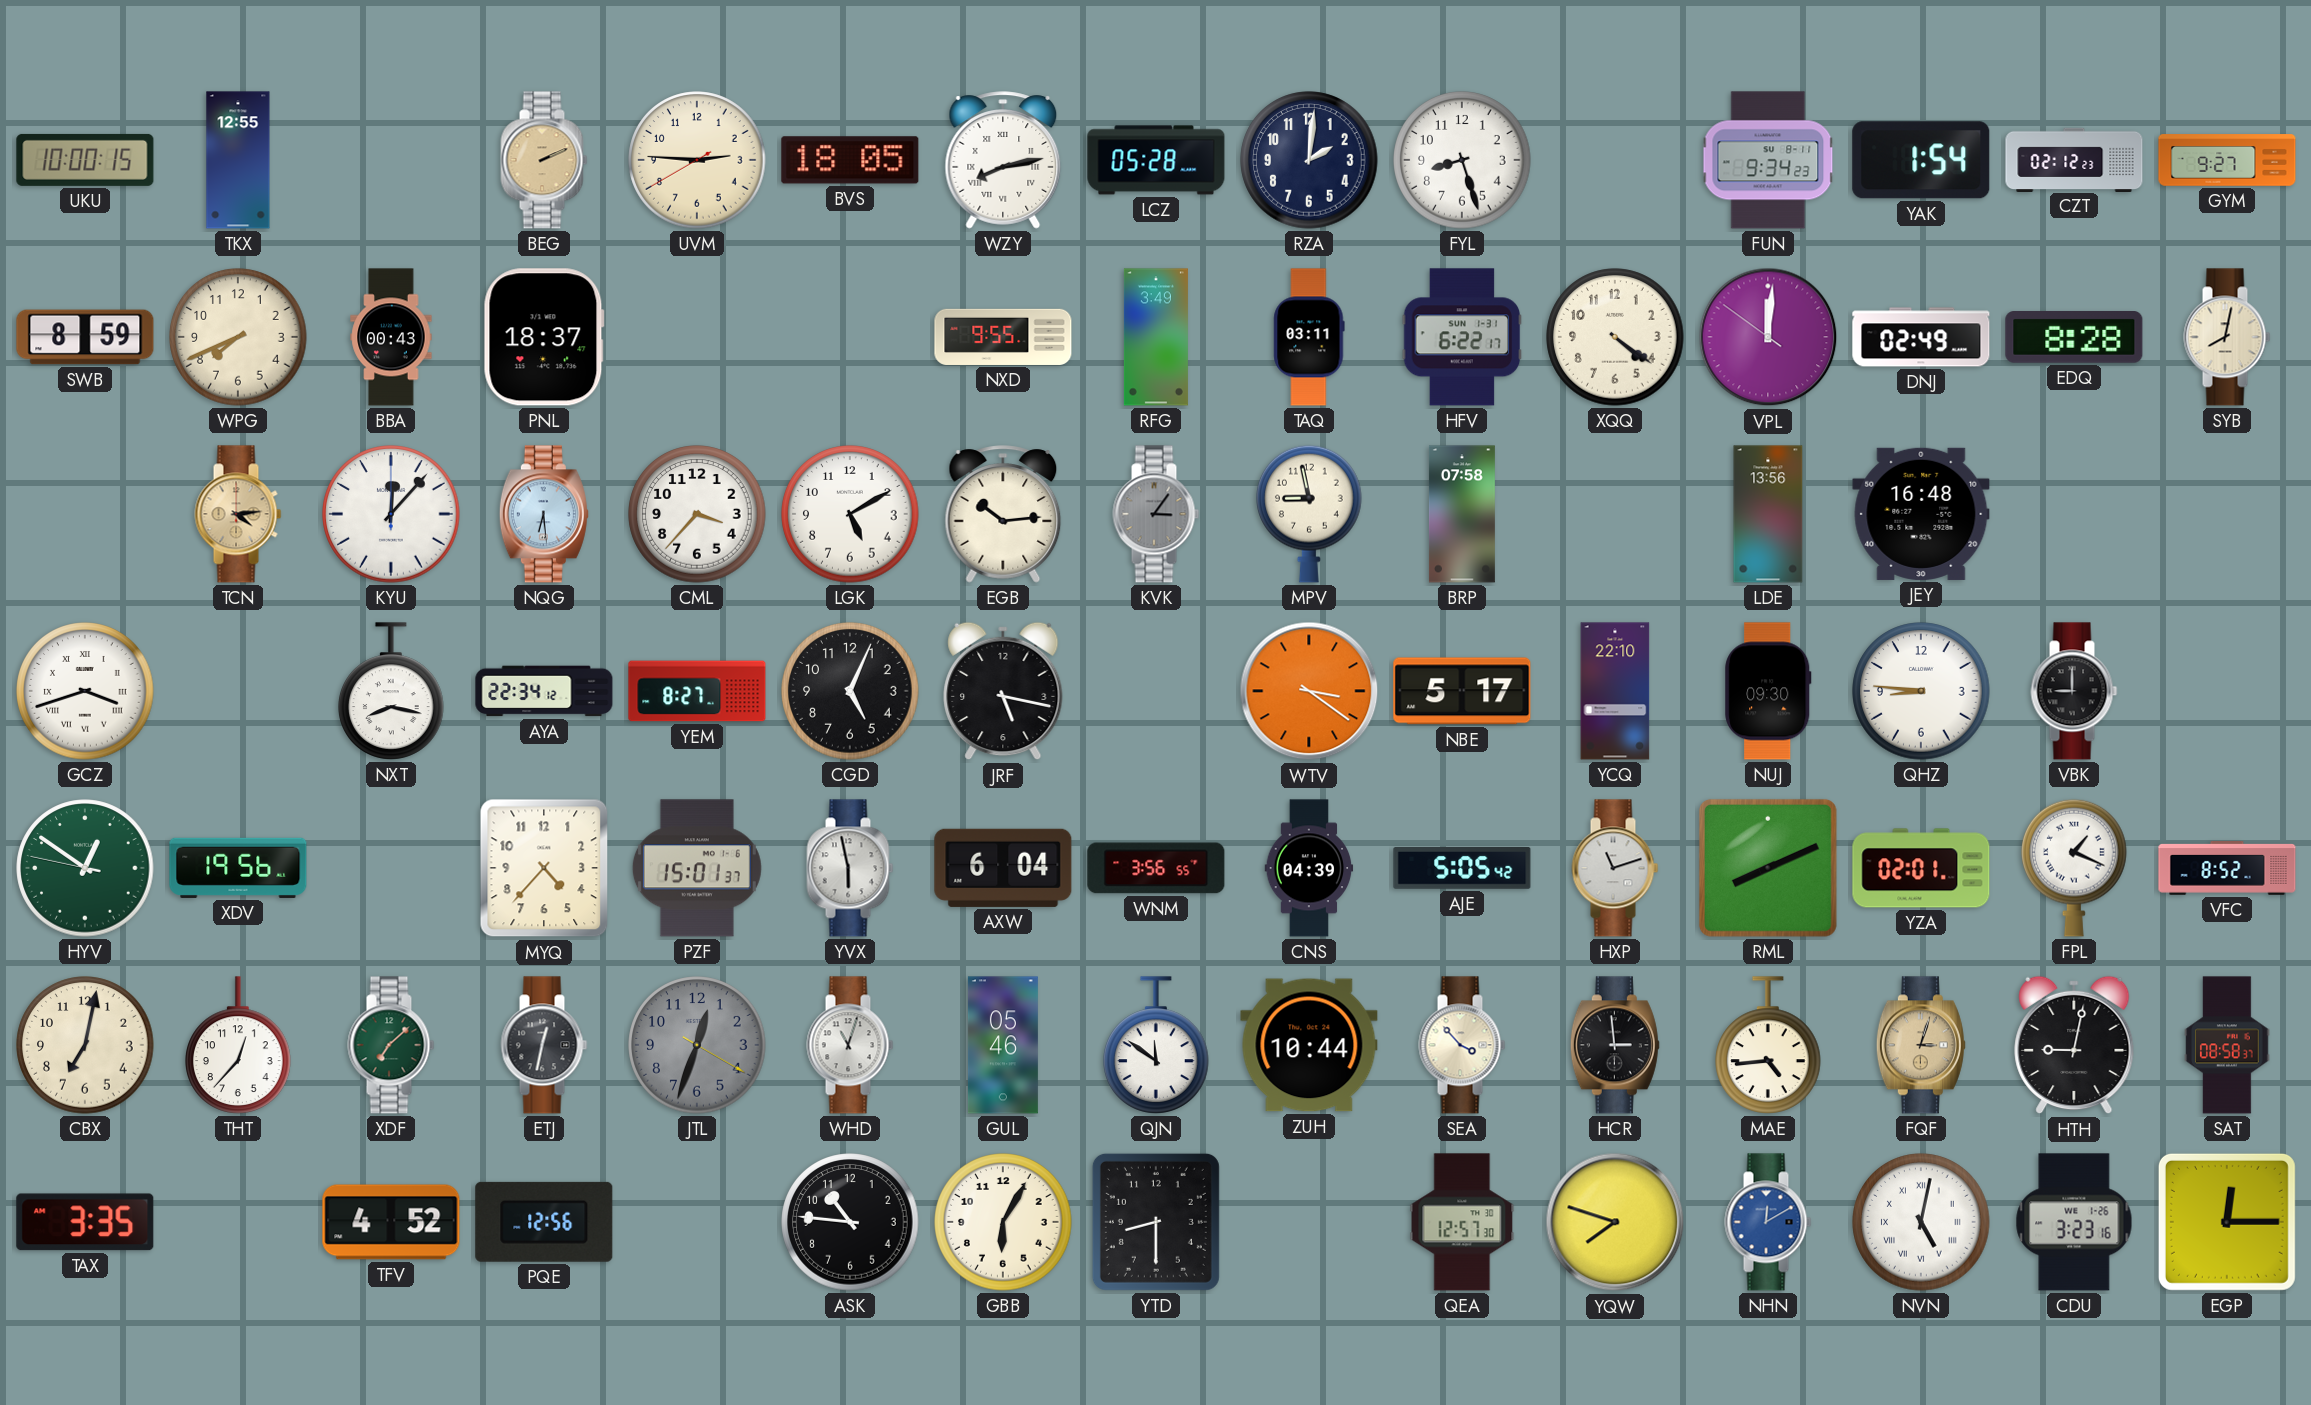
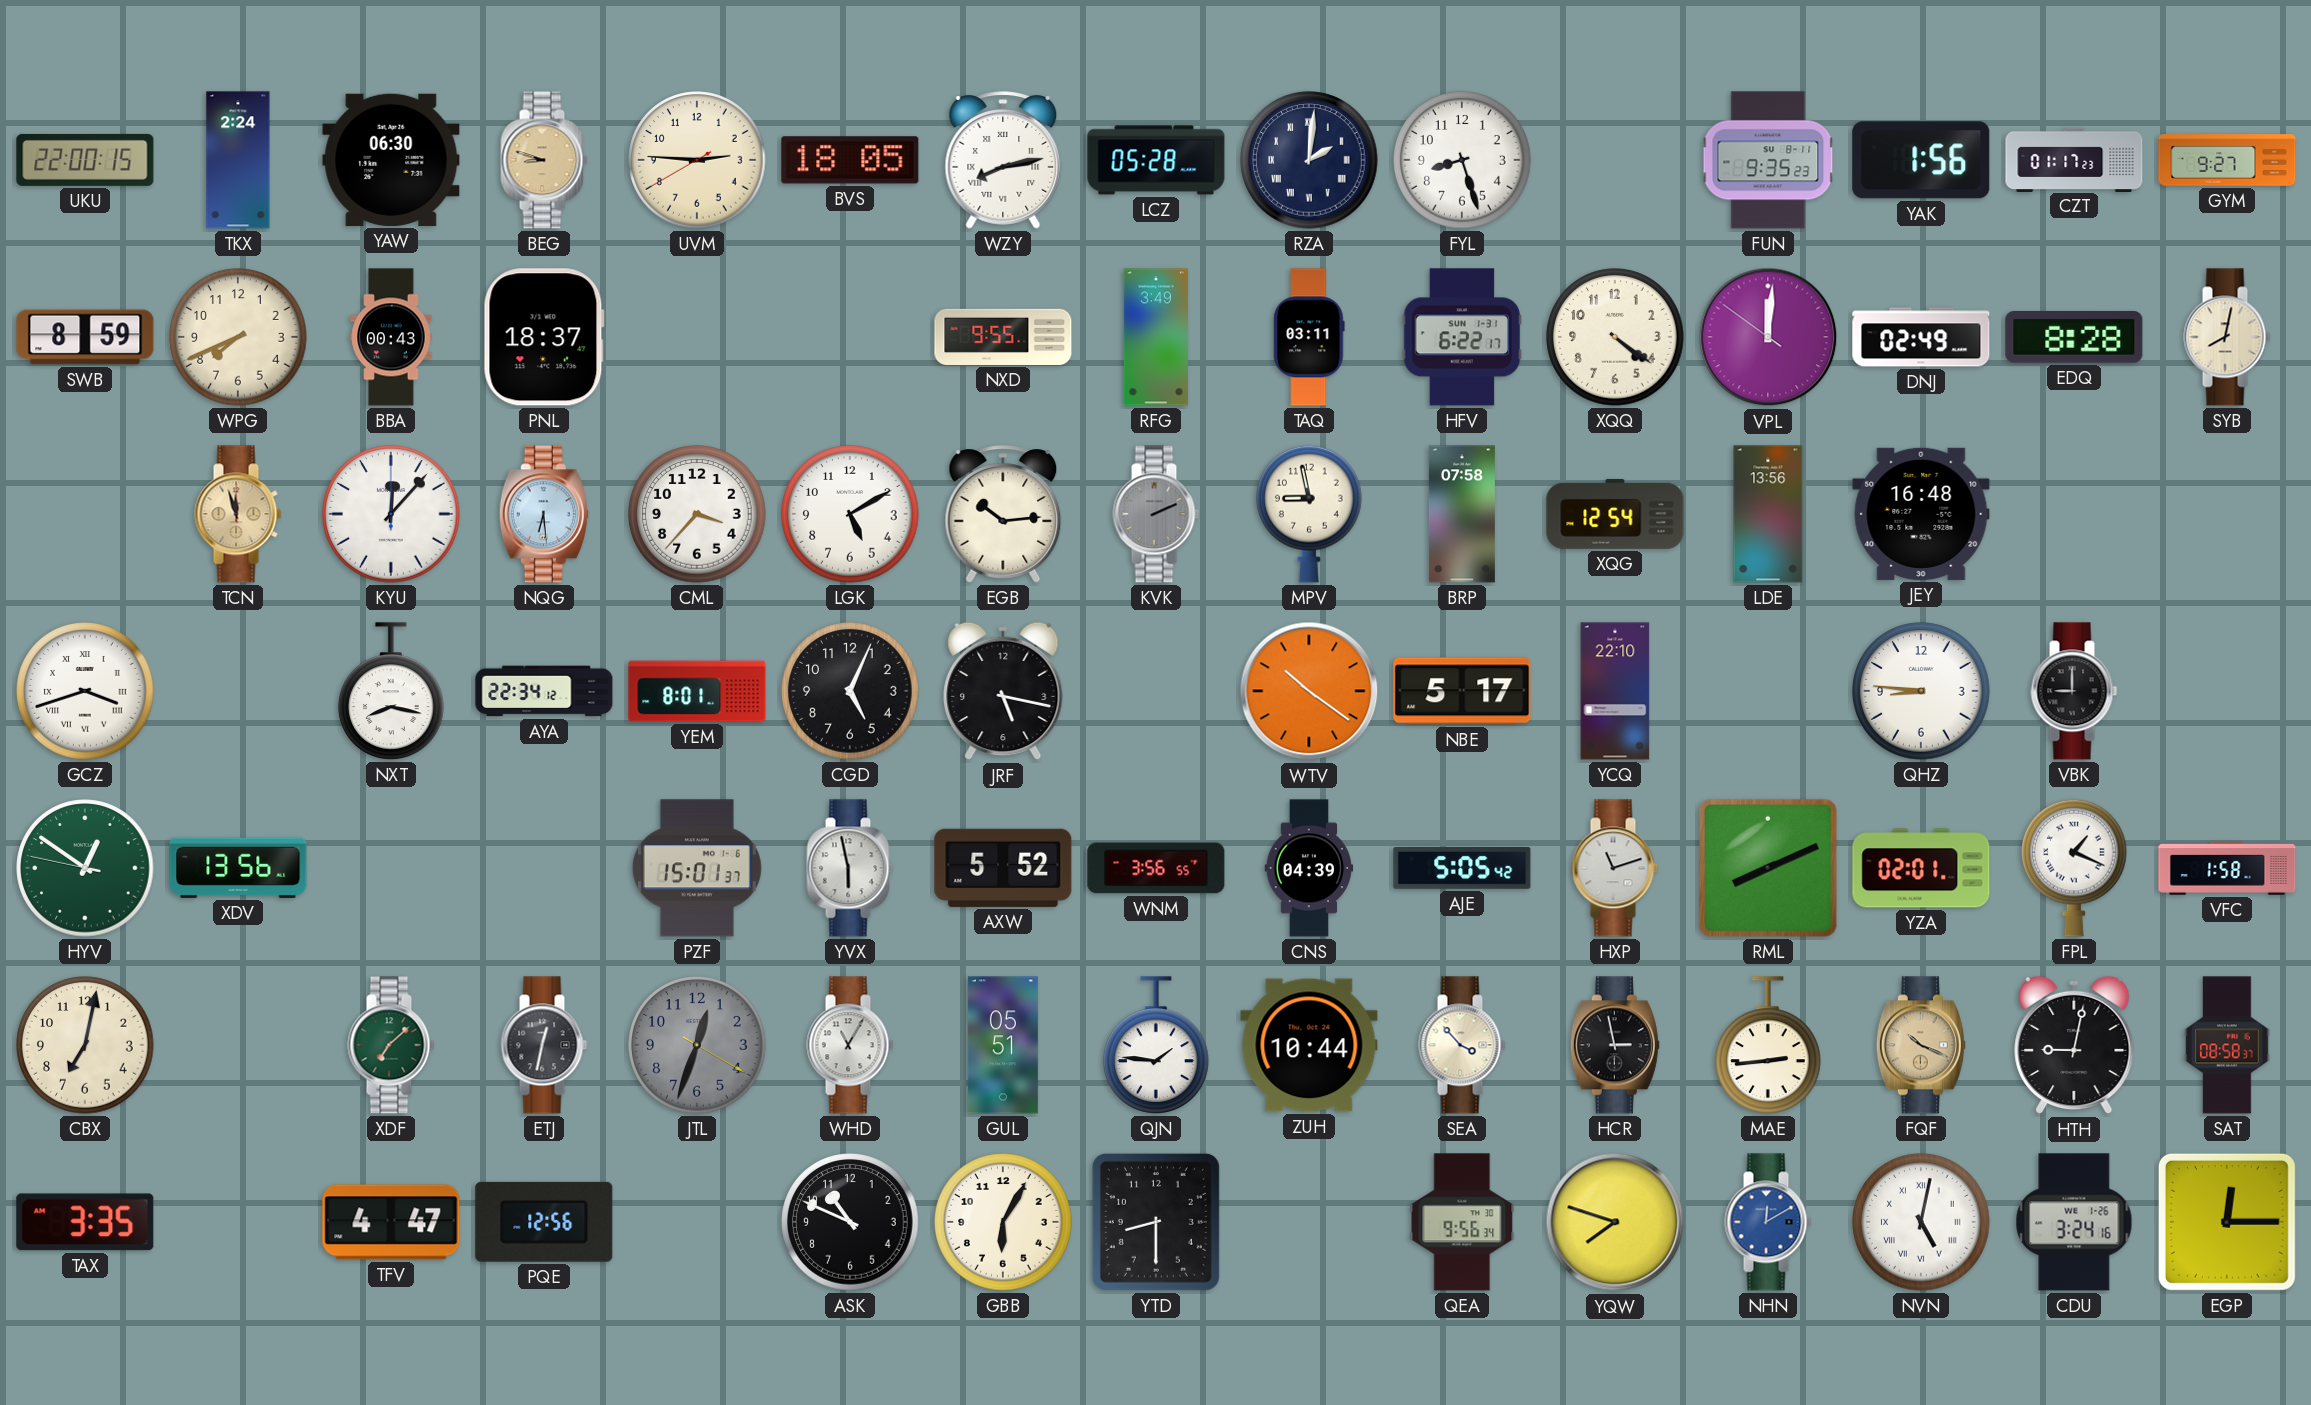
UKU: 10:00 -> 22:00
TKX: 12:55 -> 2:24
YAW: none -> 06:30
BEG: 2:11 -> 8:48
RZA numerals: Arabic -> Roman
FUN: 9:34 -> 9:35
YAK: 1:54 -> 1:56
CZT: 02:12 -> 01:17
TCN: 4:14 -> 11:57
KVK: 3:06 -> 2:11
XQG: none -> 12:54
YEM: 8:27 -> 8:01
WTV: 3:21 -> 10:21
NUJ: 09:30 -> none
XDV: 19:56 -> 13:56
MYQ: 4:37 -> none
AXW: 6:04 -> 5:52
VFC: 8:52 -> 1:58
THT: 12:37 -> none
WHD: 11:03 -> 11:05
GUL: 05:46 -> 05:51
QJN: 11:51 -> 1:46
HCR: 2:59 -> 2:58
MAE: 4:44 -> 2:44
FQF: 3:03 -> 10:19
TFV: 4:52 -> 4:47
ASK: 10:46 -> 10:49
QEA: 12:57 -> 9:56
CDU: 3:23 -> 3:24
